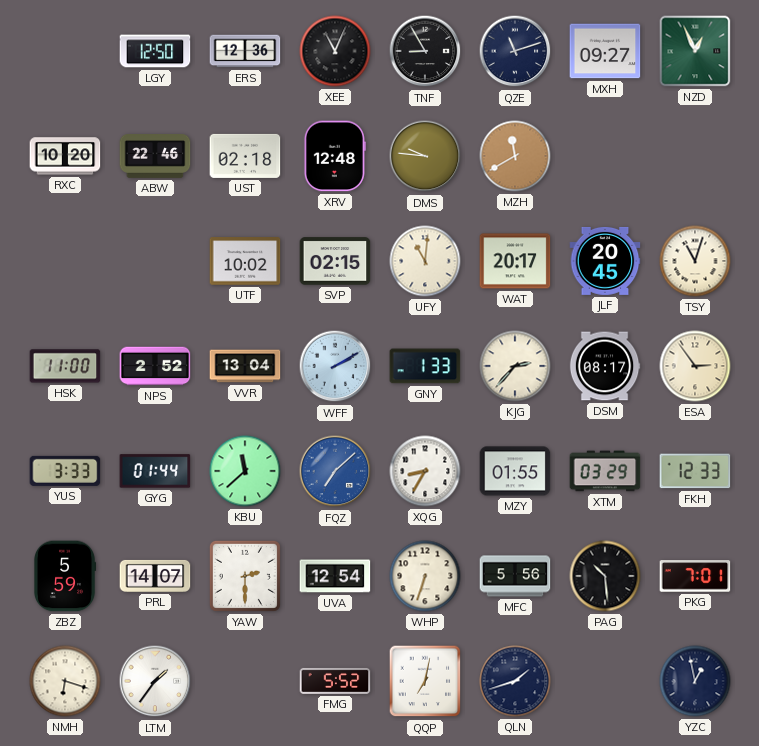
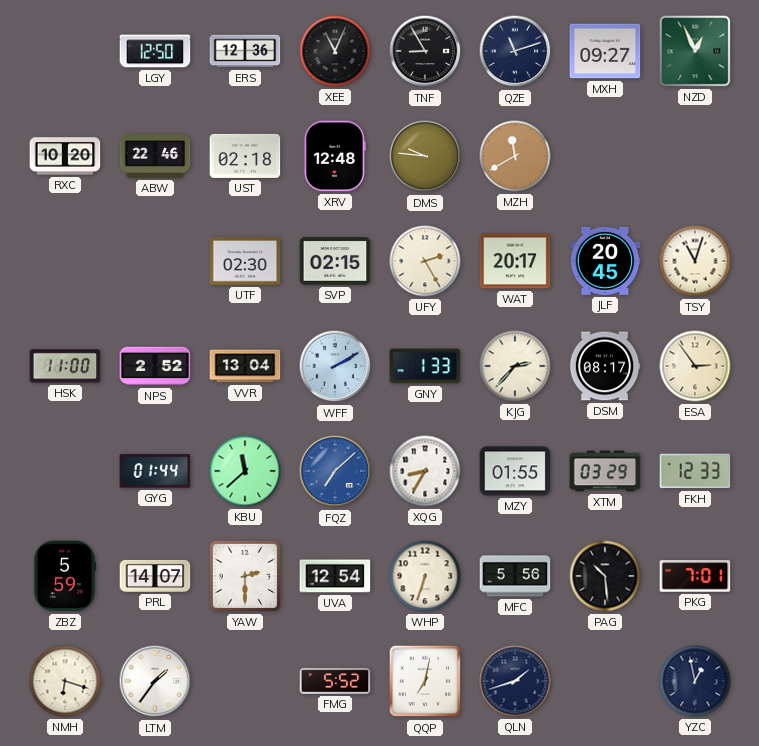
UTF: 10:02 -> 02:30
UFY: 11:01 -> 2:25
YUS: 3:33 -> none
